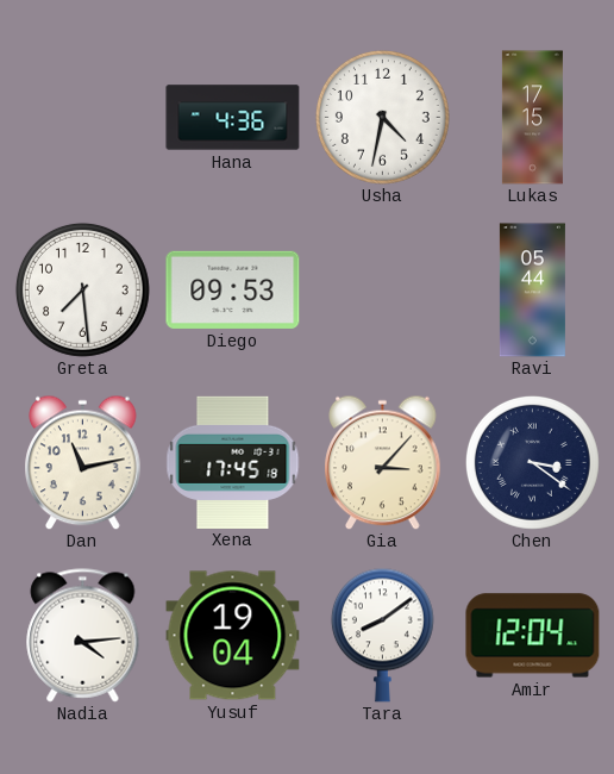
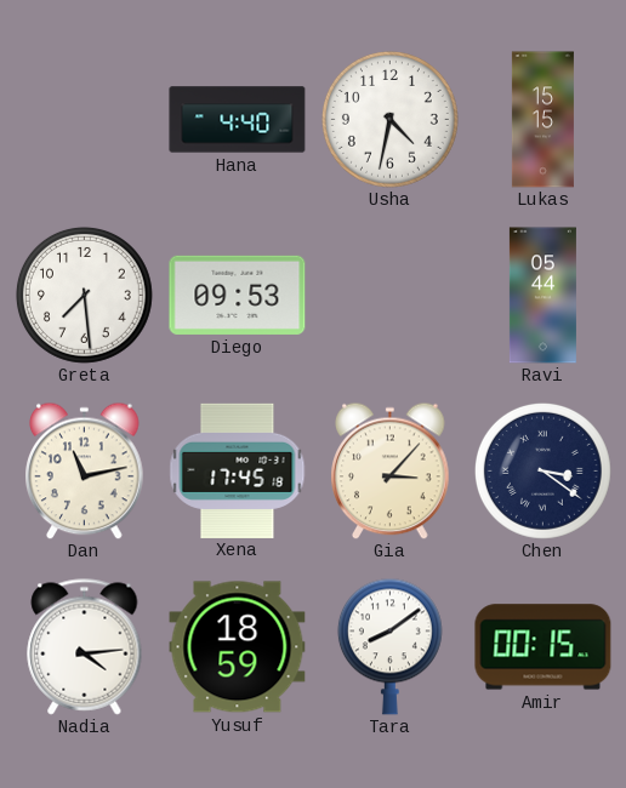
Hana: 4:36 -> 4:40
Lukas: 17:15 -> 15:15
Yusuf: 19:04 -> 18:59
Amir: 12:04 -> 00:15
